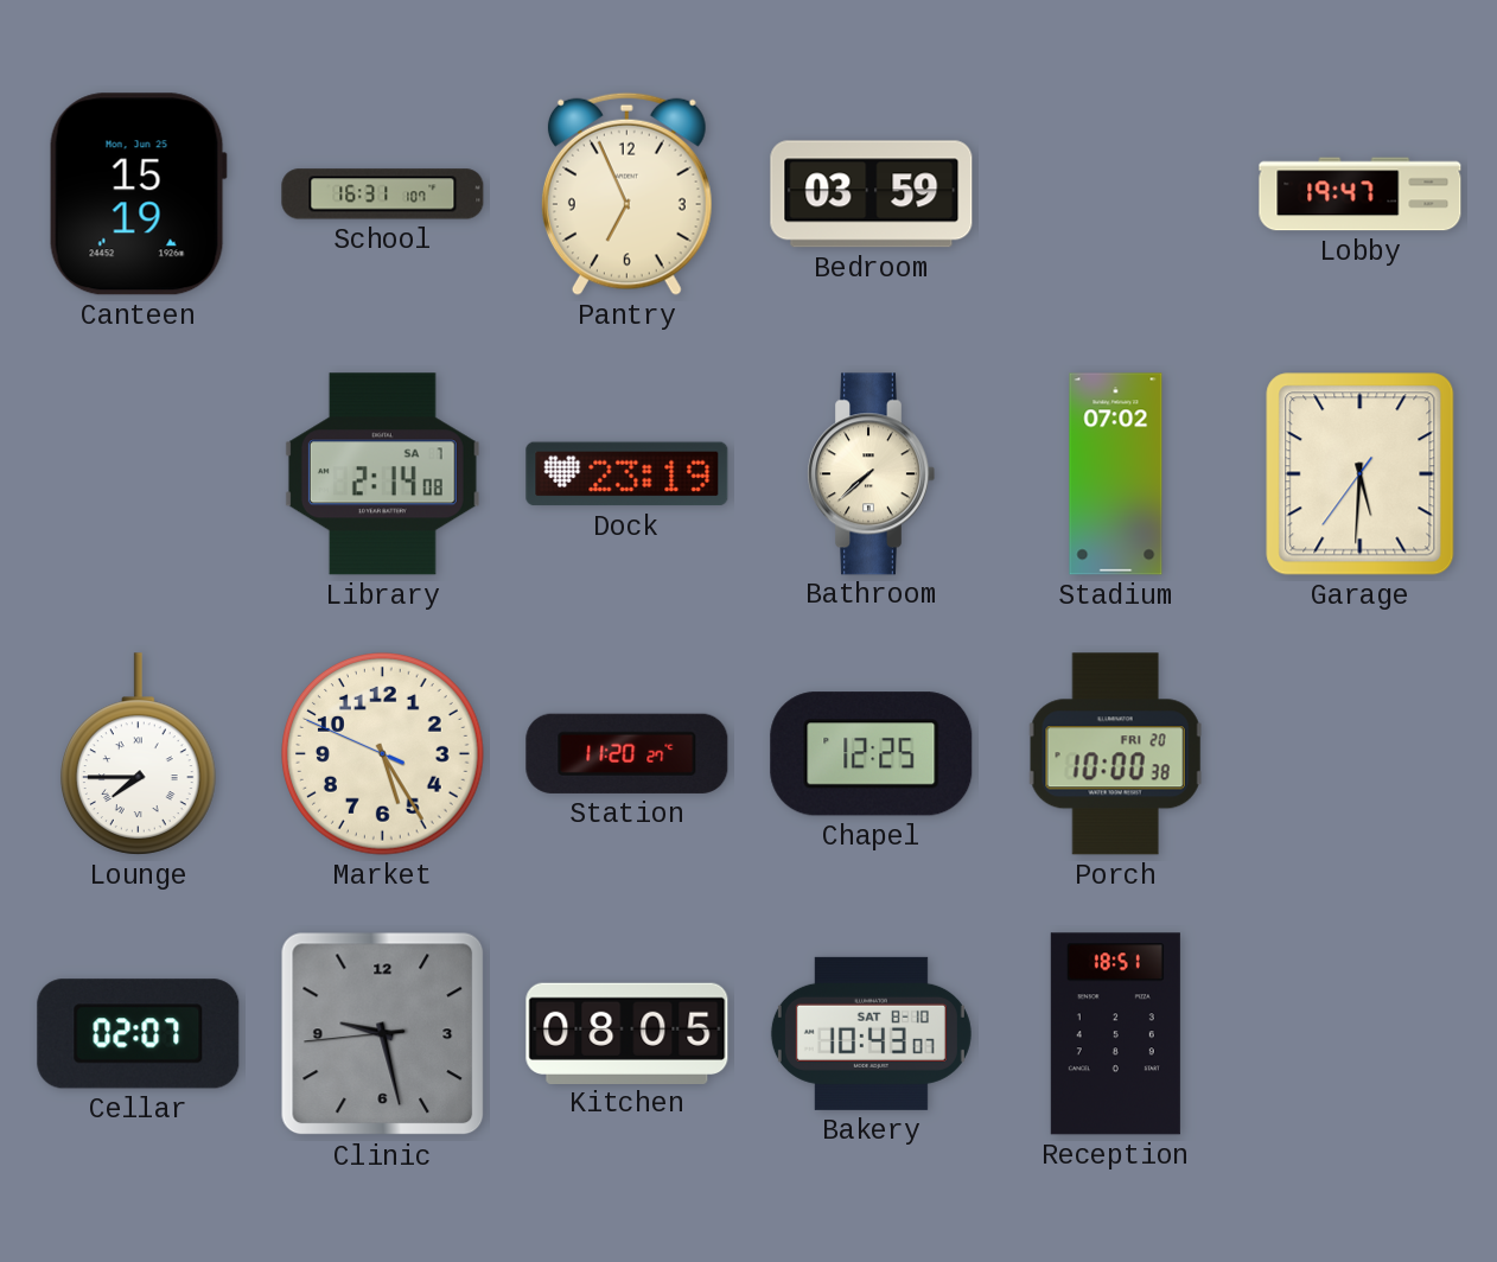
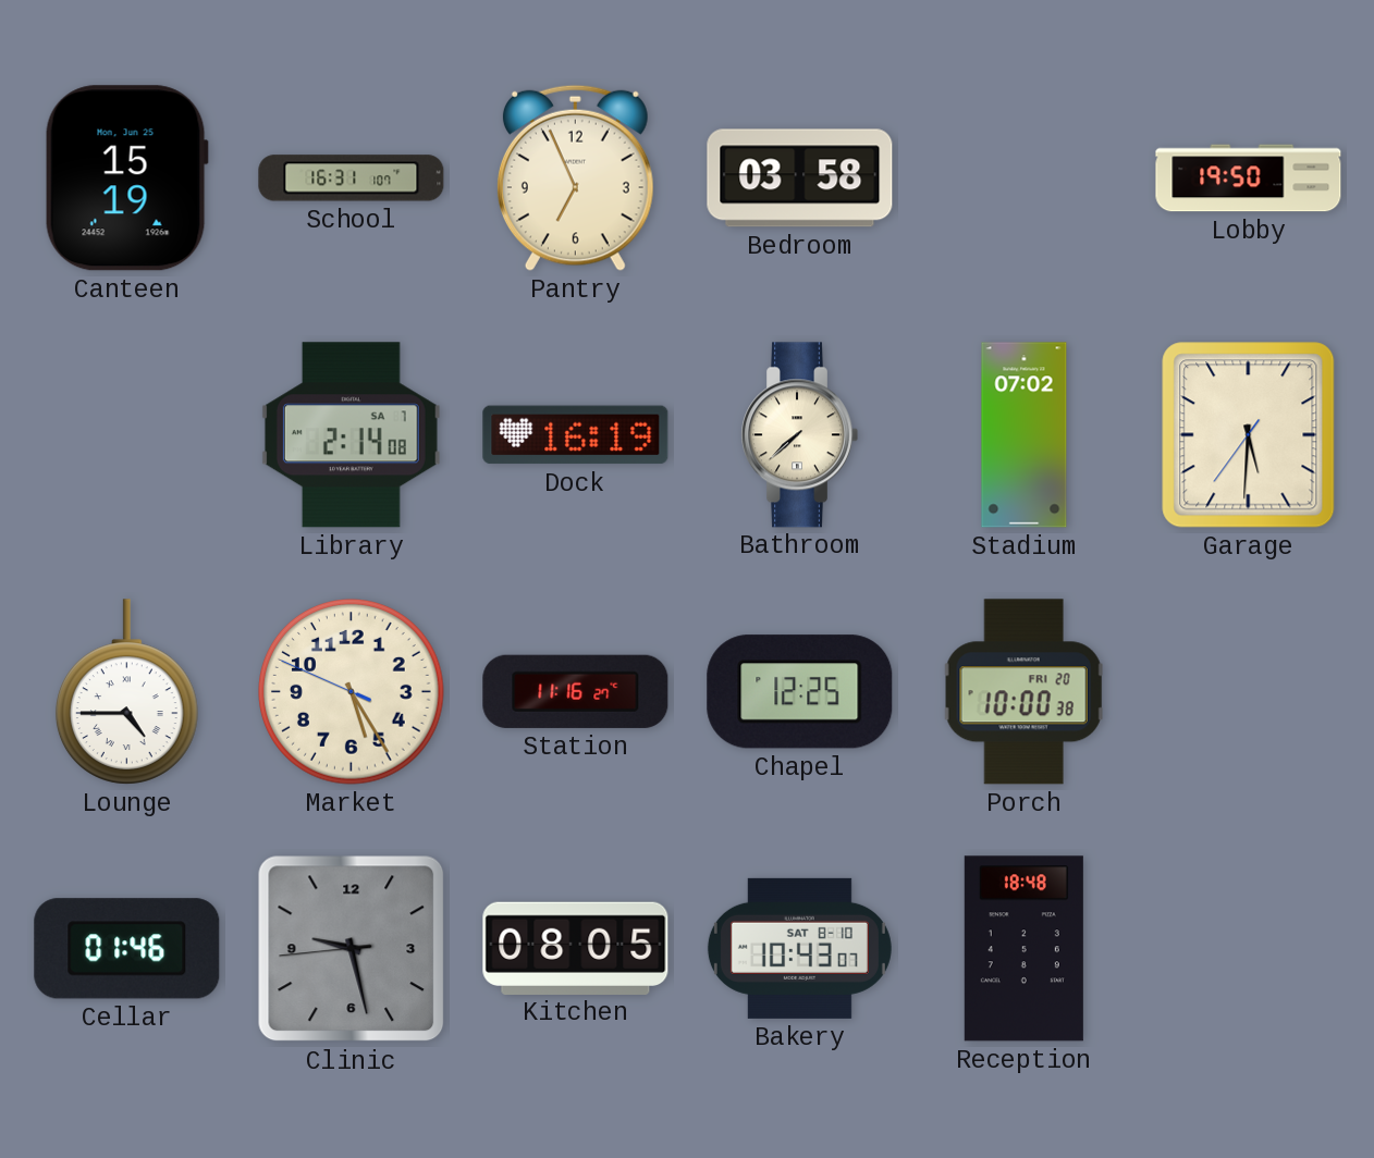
Bedroom: 03:59 -> 03:58
Lobby: 19:47 -> 19:50
Dock: 23:19 -> 16:19
Lounge: 7:45 -> 4:45
Station: 11:20 -> 11:16
Cellar: 02:07 -> 01:46
Reception: 18:51 -> 18:48
